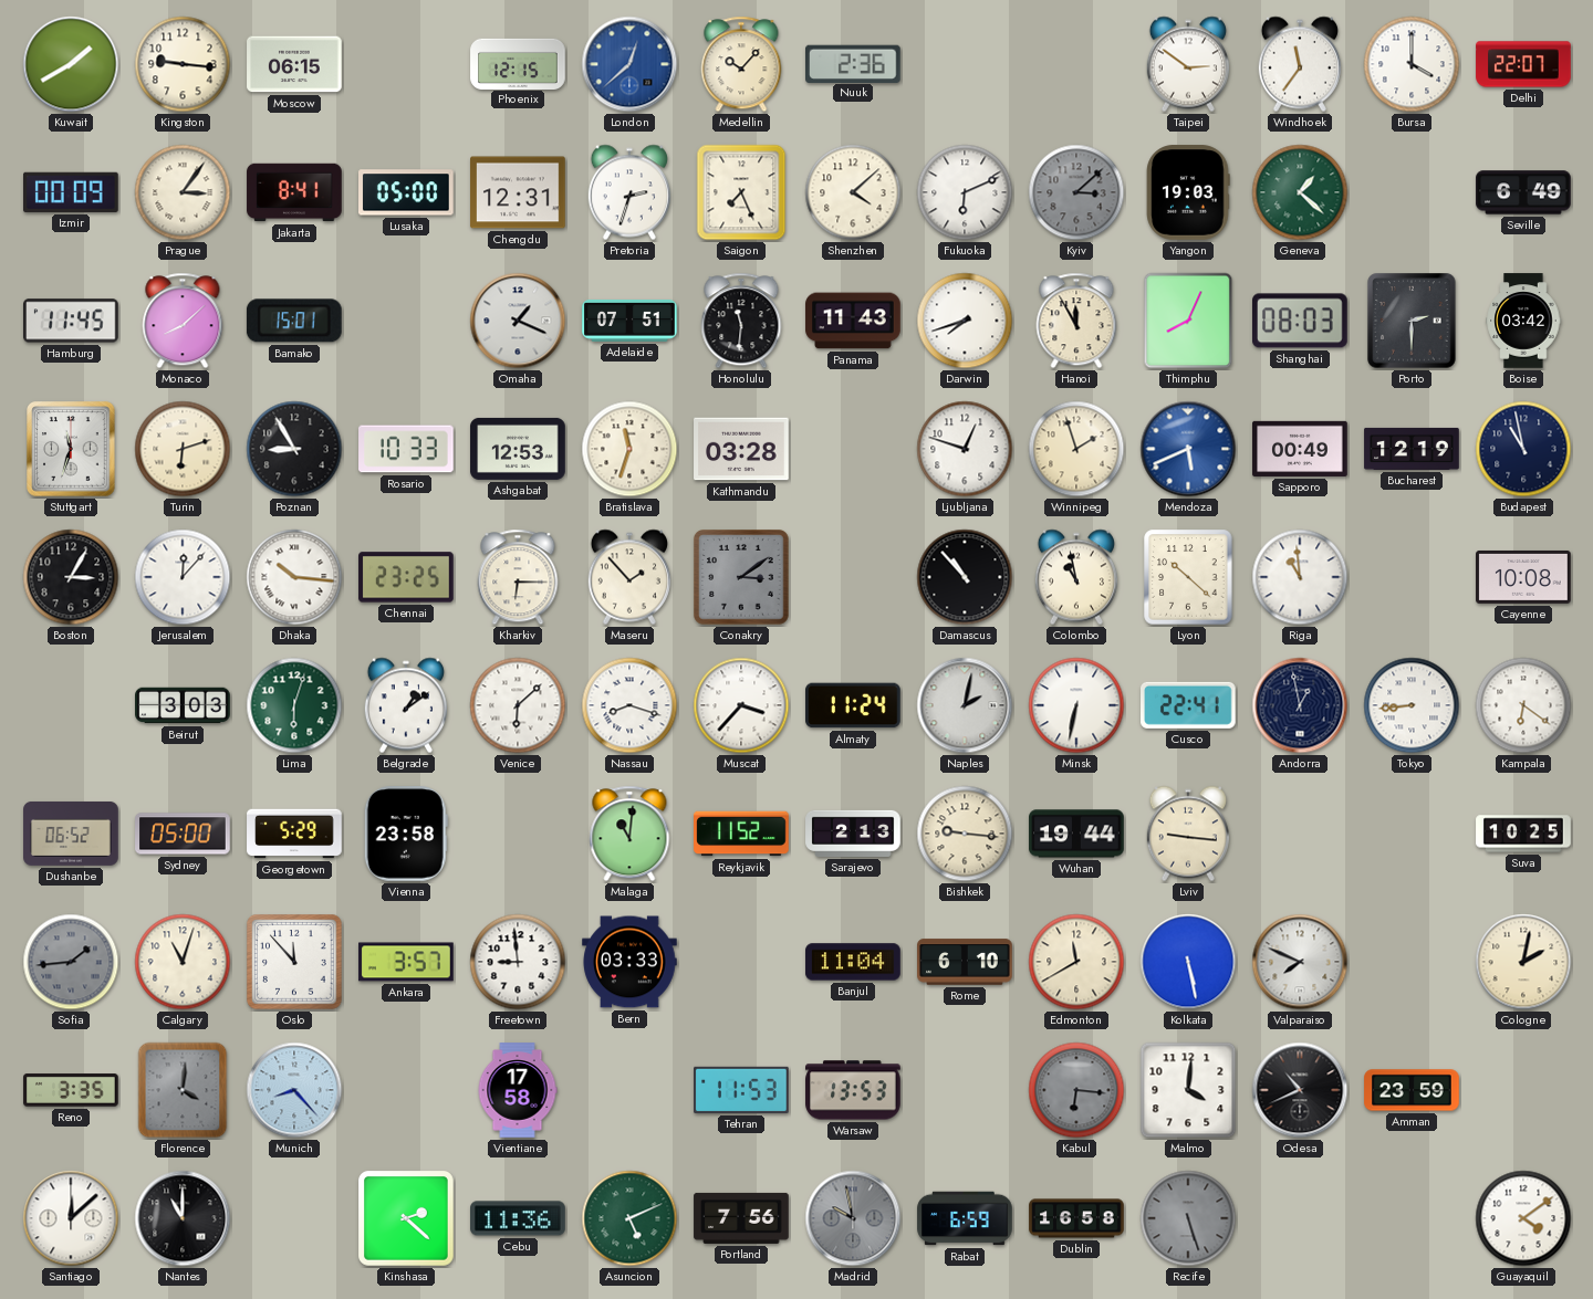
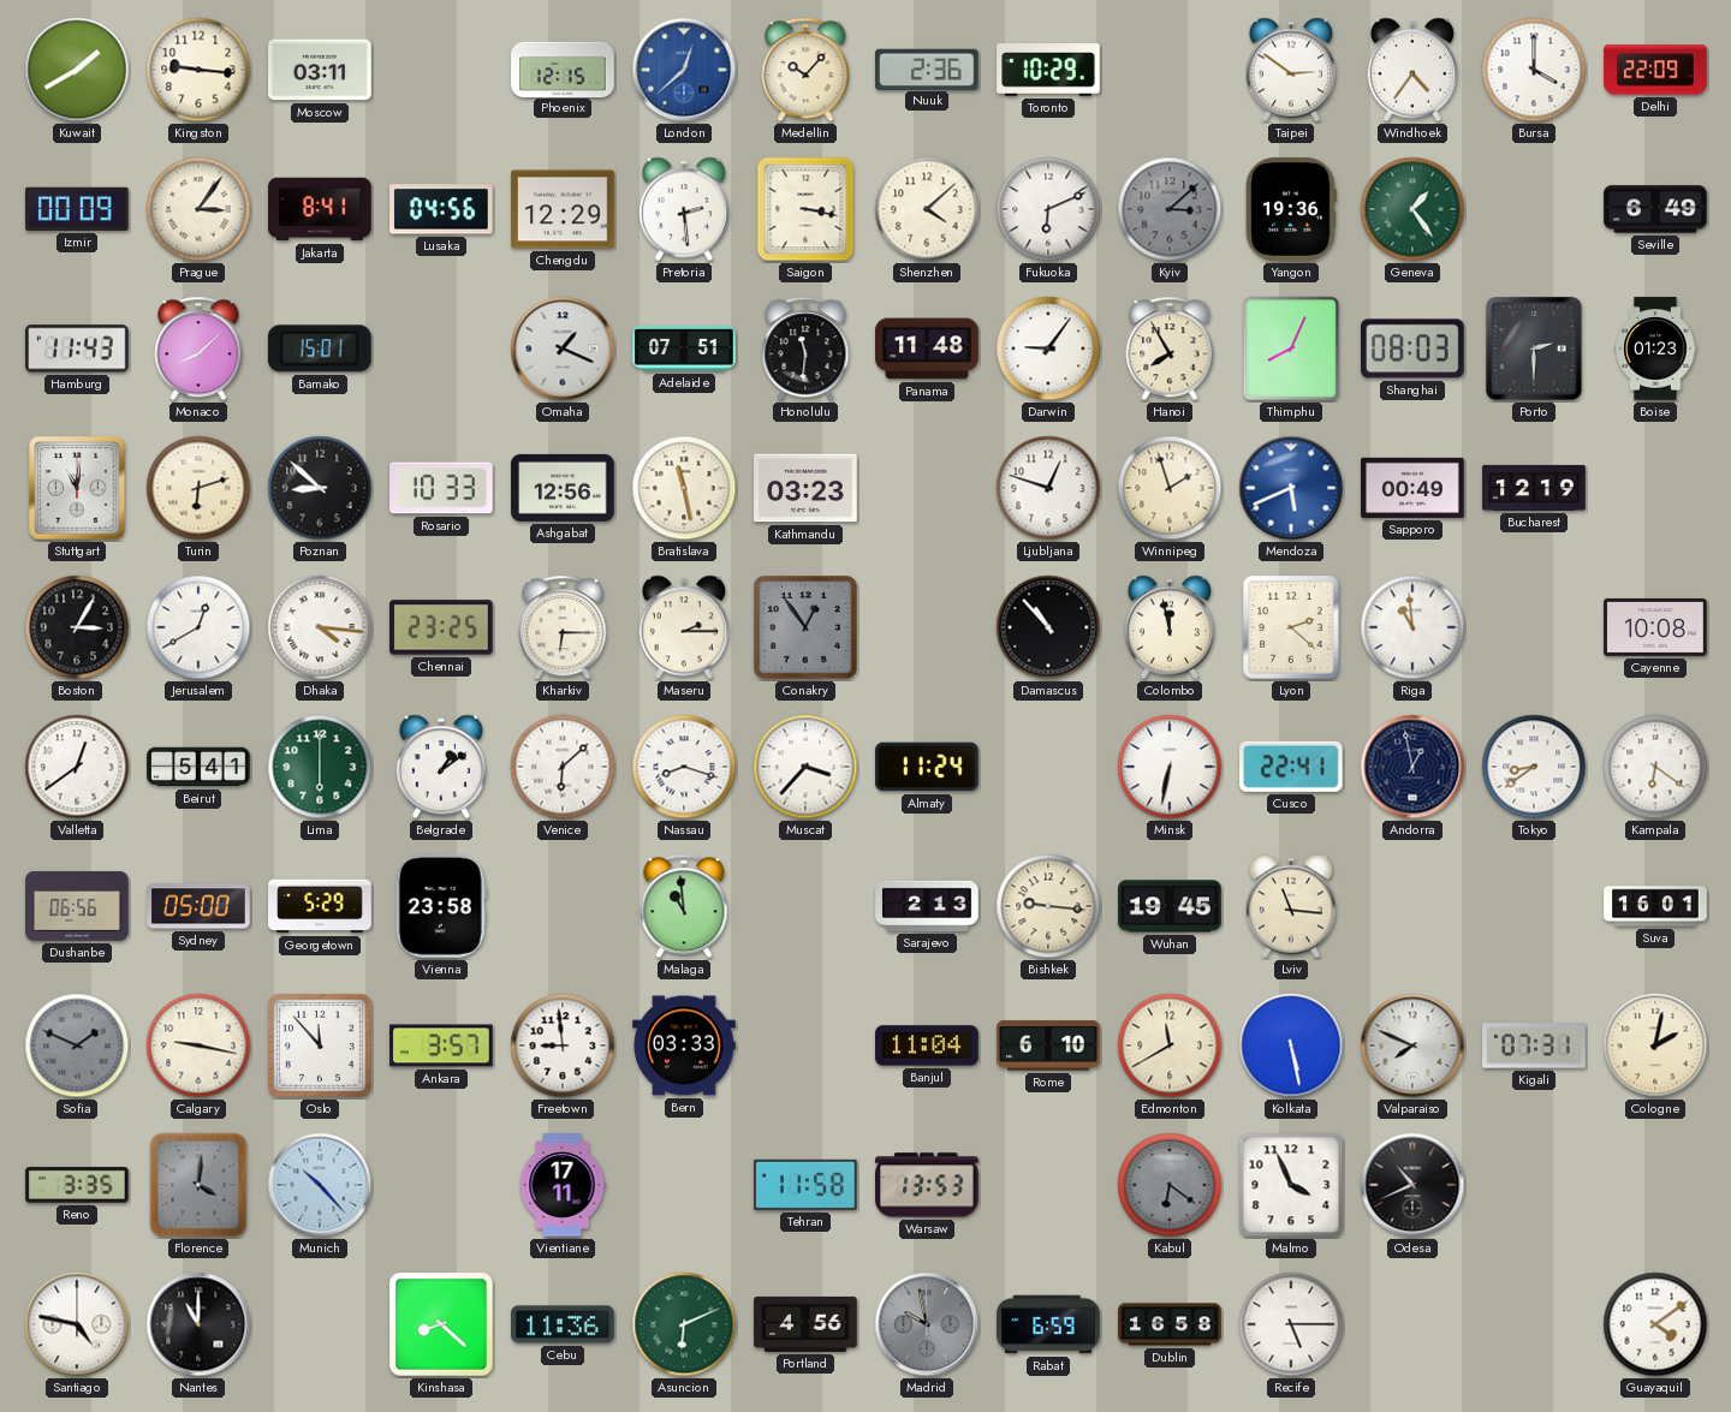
Moscow: 06:15 -> 03:11
Toronto: none -> 10:29
Windhoek: 11:36 -> 4:36
Delhi: 22:07 -> 22:09
Lusaka: 05:00 -> 04:56
Chengdu: 12:31 -> 12:29
Pretoria: 2:33 -> 2:29
Saigon: 7:26 -> 3:17
Yangon: 19:03 -> 19:36
Geneva: 1:22 -> 1:24
Hamburg: 11:45 -> 11:43
Panama: 11:43 -> 11:48
Darwin: 7:42 -> 9:06
Hanoi: 11:55 -> 7:55
Boise: 03:42 -> 01:23
Stuttgart: 11:33 -> 11:01
Poznan: 8:55 -> 8:52
Ashgabat: 12:53 -> 12:56
Bratislava: 11:33 -> 11:28
Kathmandu: 03:28 -> 03:23
Budapest: 10:58 -> none
Jerusalem: 12:07 -> 12:40
Dhaka: 10:16 -> 4:16
Maseru: 1:53 -> 2:15
Conakry: 3:09 -> 12:54
Colombo: 10:58 -> 11:58
Lyon: 10:22 -> 2:22
Valletta: none -> 12:39
Beirut: 3:03 -> 5:41
Lima: 6:03 -> 6:00
Naples: 2:02 -> none
Tokyo: 8:44 -> 8:39
Dushanbe: 06:52 -> 06:56
Malaga: 11:01 -> 10:59
Reykjavik: 11:52 -> none
Wuhan: 19:44 -> 19:45
Lviv: 9:16 -> 11:16
Suva: 10:25 -> 16:01
Sofia: 1:44 -> 1:49
Calgary: 11:03 -> 9:17
Kigali: none -> 07:31
Munich: 8:23 -> 10:23
Vientiane: 17:58 -> 17:11
Tehran: 11:53 -> 11:58
Kabul: 6:16 -> 6:21
Malmo: 4:01 -> 3:56
Amman: 23:59 -> none
Santiago: 12:08 -> 4:47
Kinshasa: 2:22 -> 8:22
Asuncion: 5:11 -> 6:11
Portland: 7:56 -> 4:56
Recife: 5:27 -> 5:15
Recife dial: grey -> white
